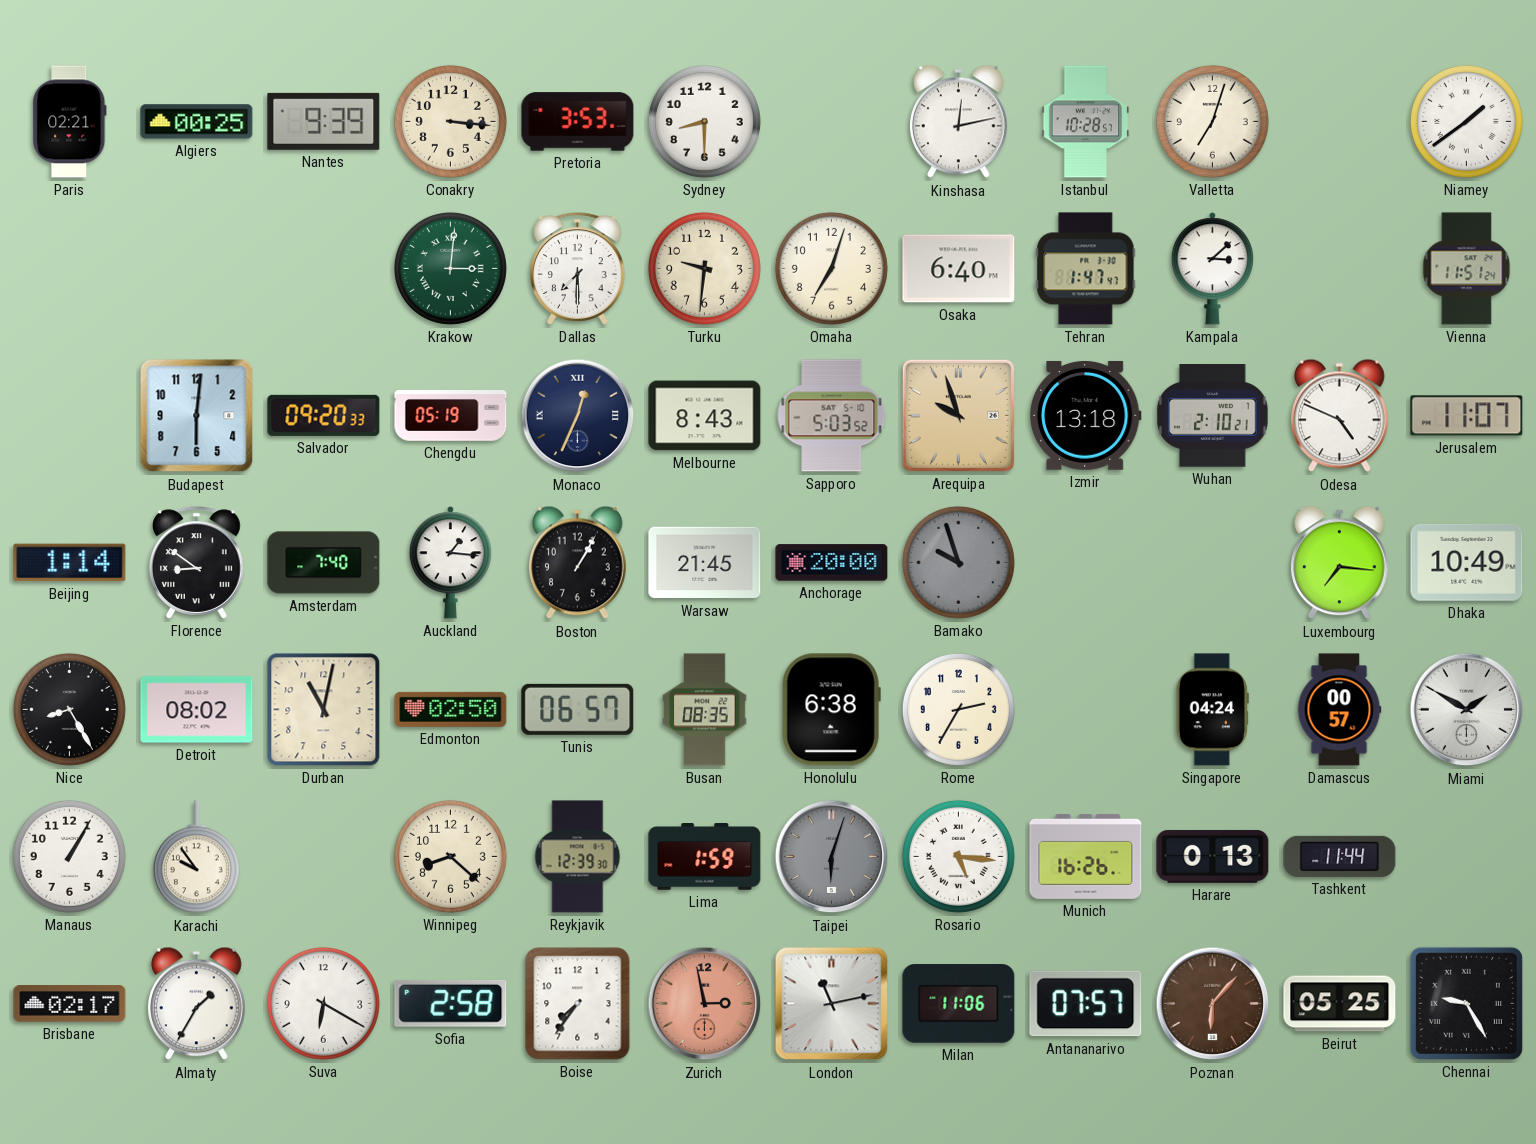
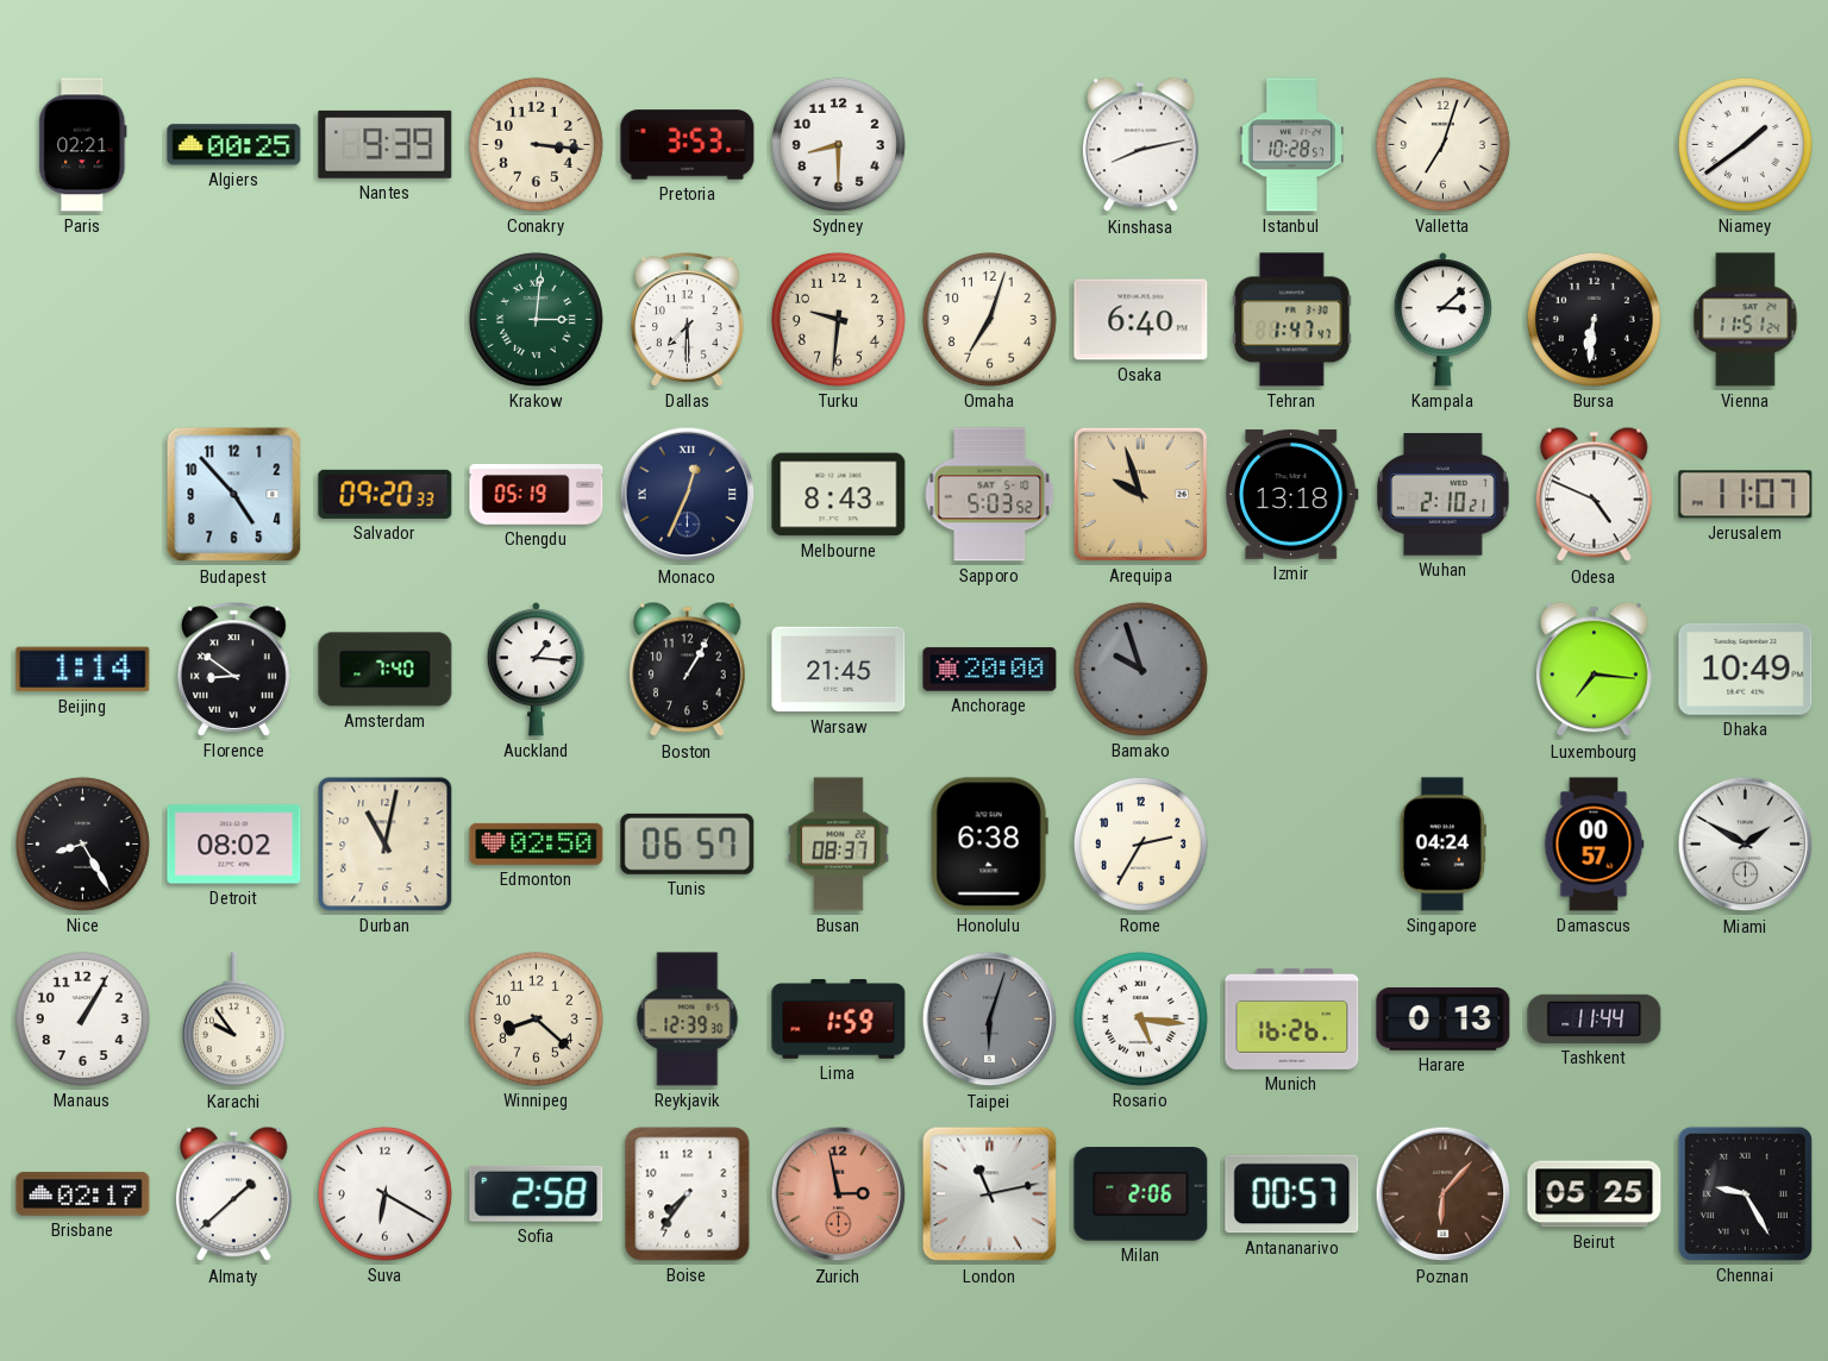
Kinshasa: 12:13 -> 8:13
Bursa: none -> 6:31
Budapest: 6:01 -> 4:53
Busan: 08:35 -> 08:37
Almaty: 1:35 -> 1:38
Milan: 11:06 -> 2:06
Antananarivo: 07:57 -> 00:57
